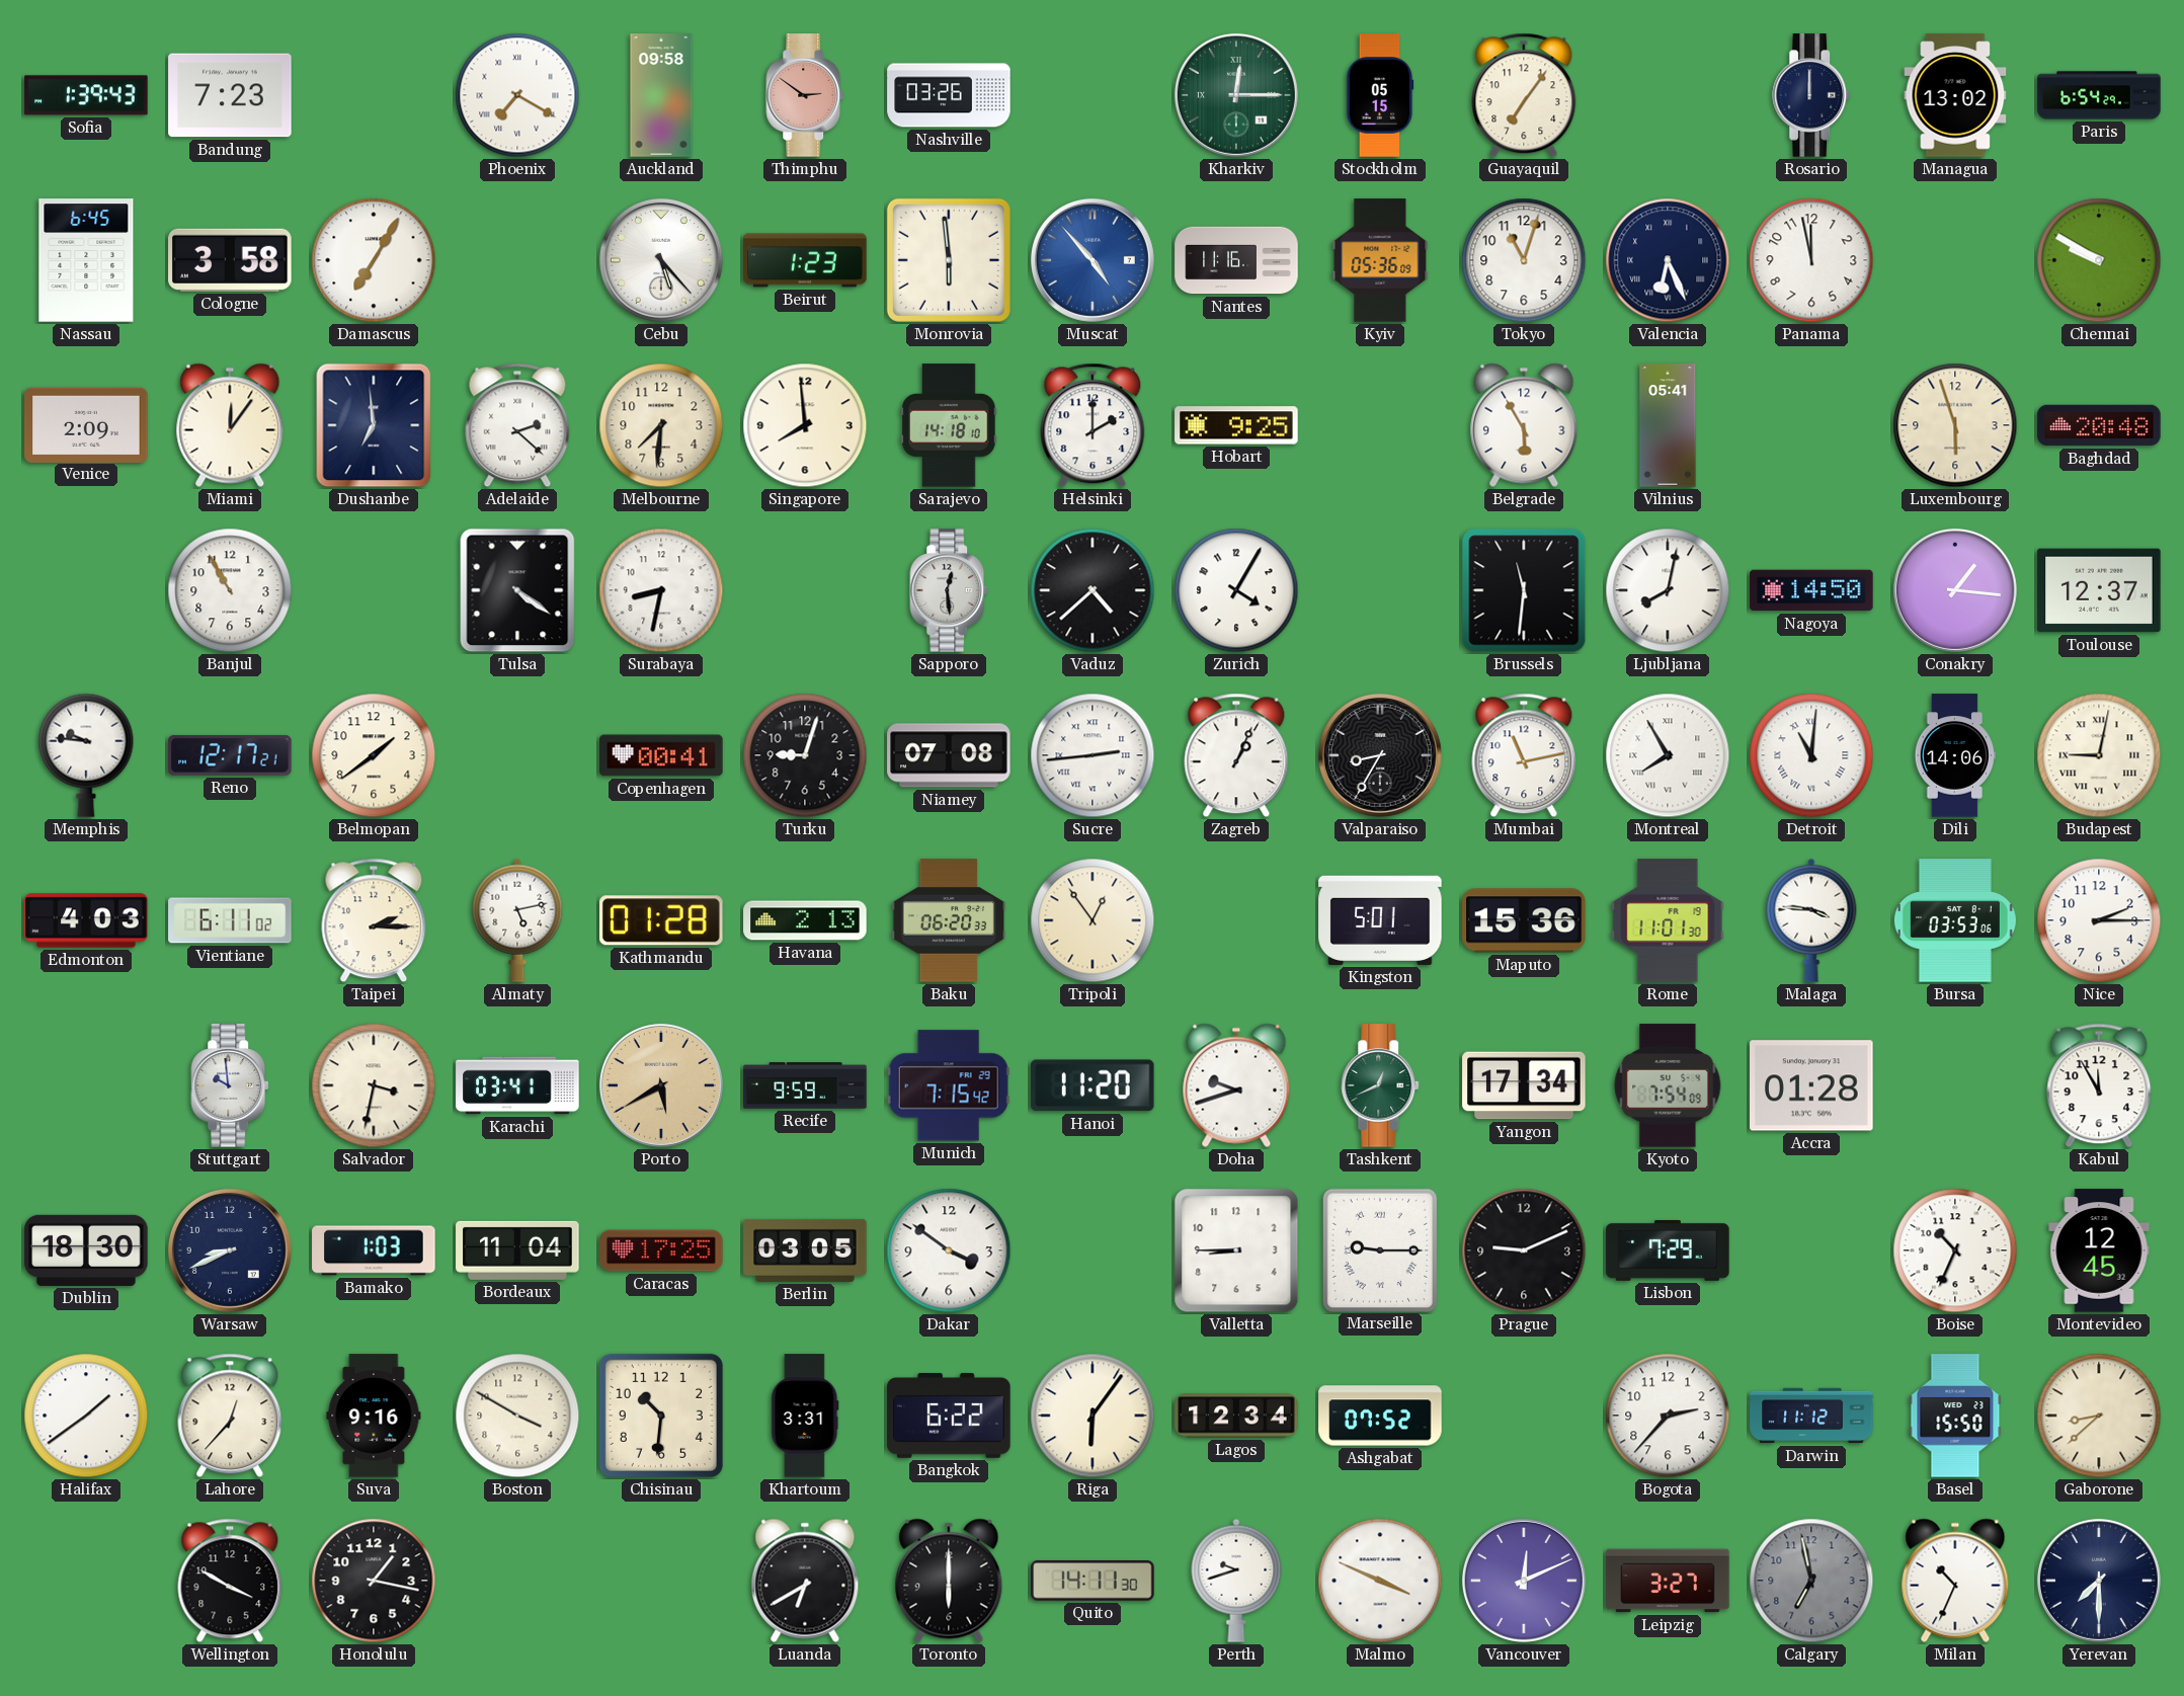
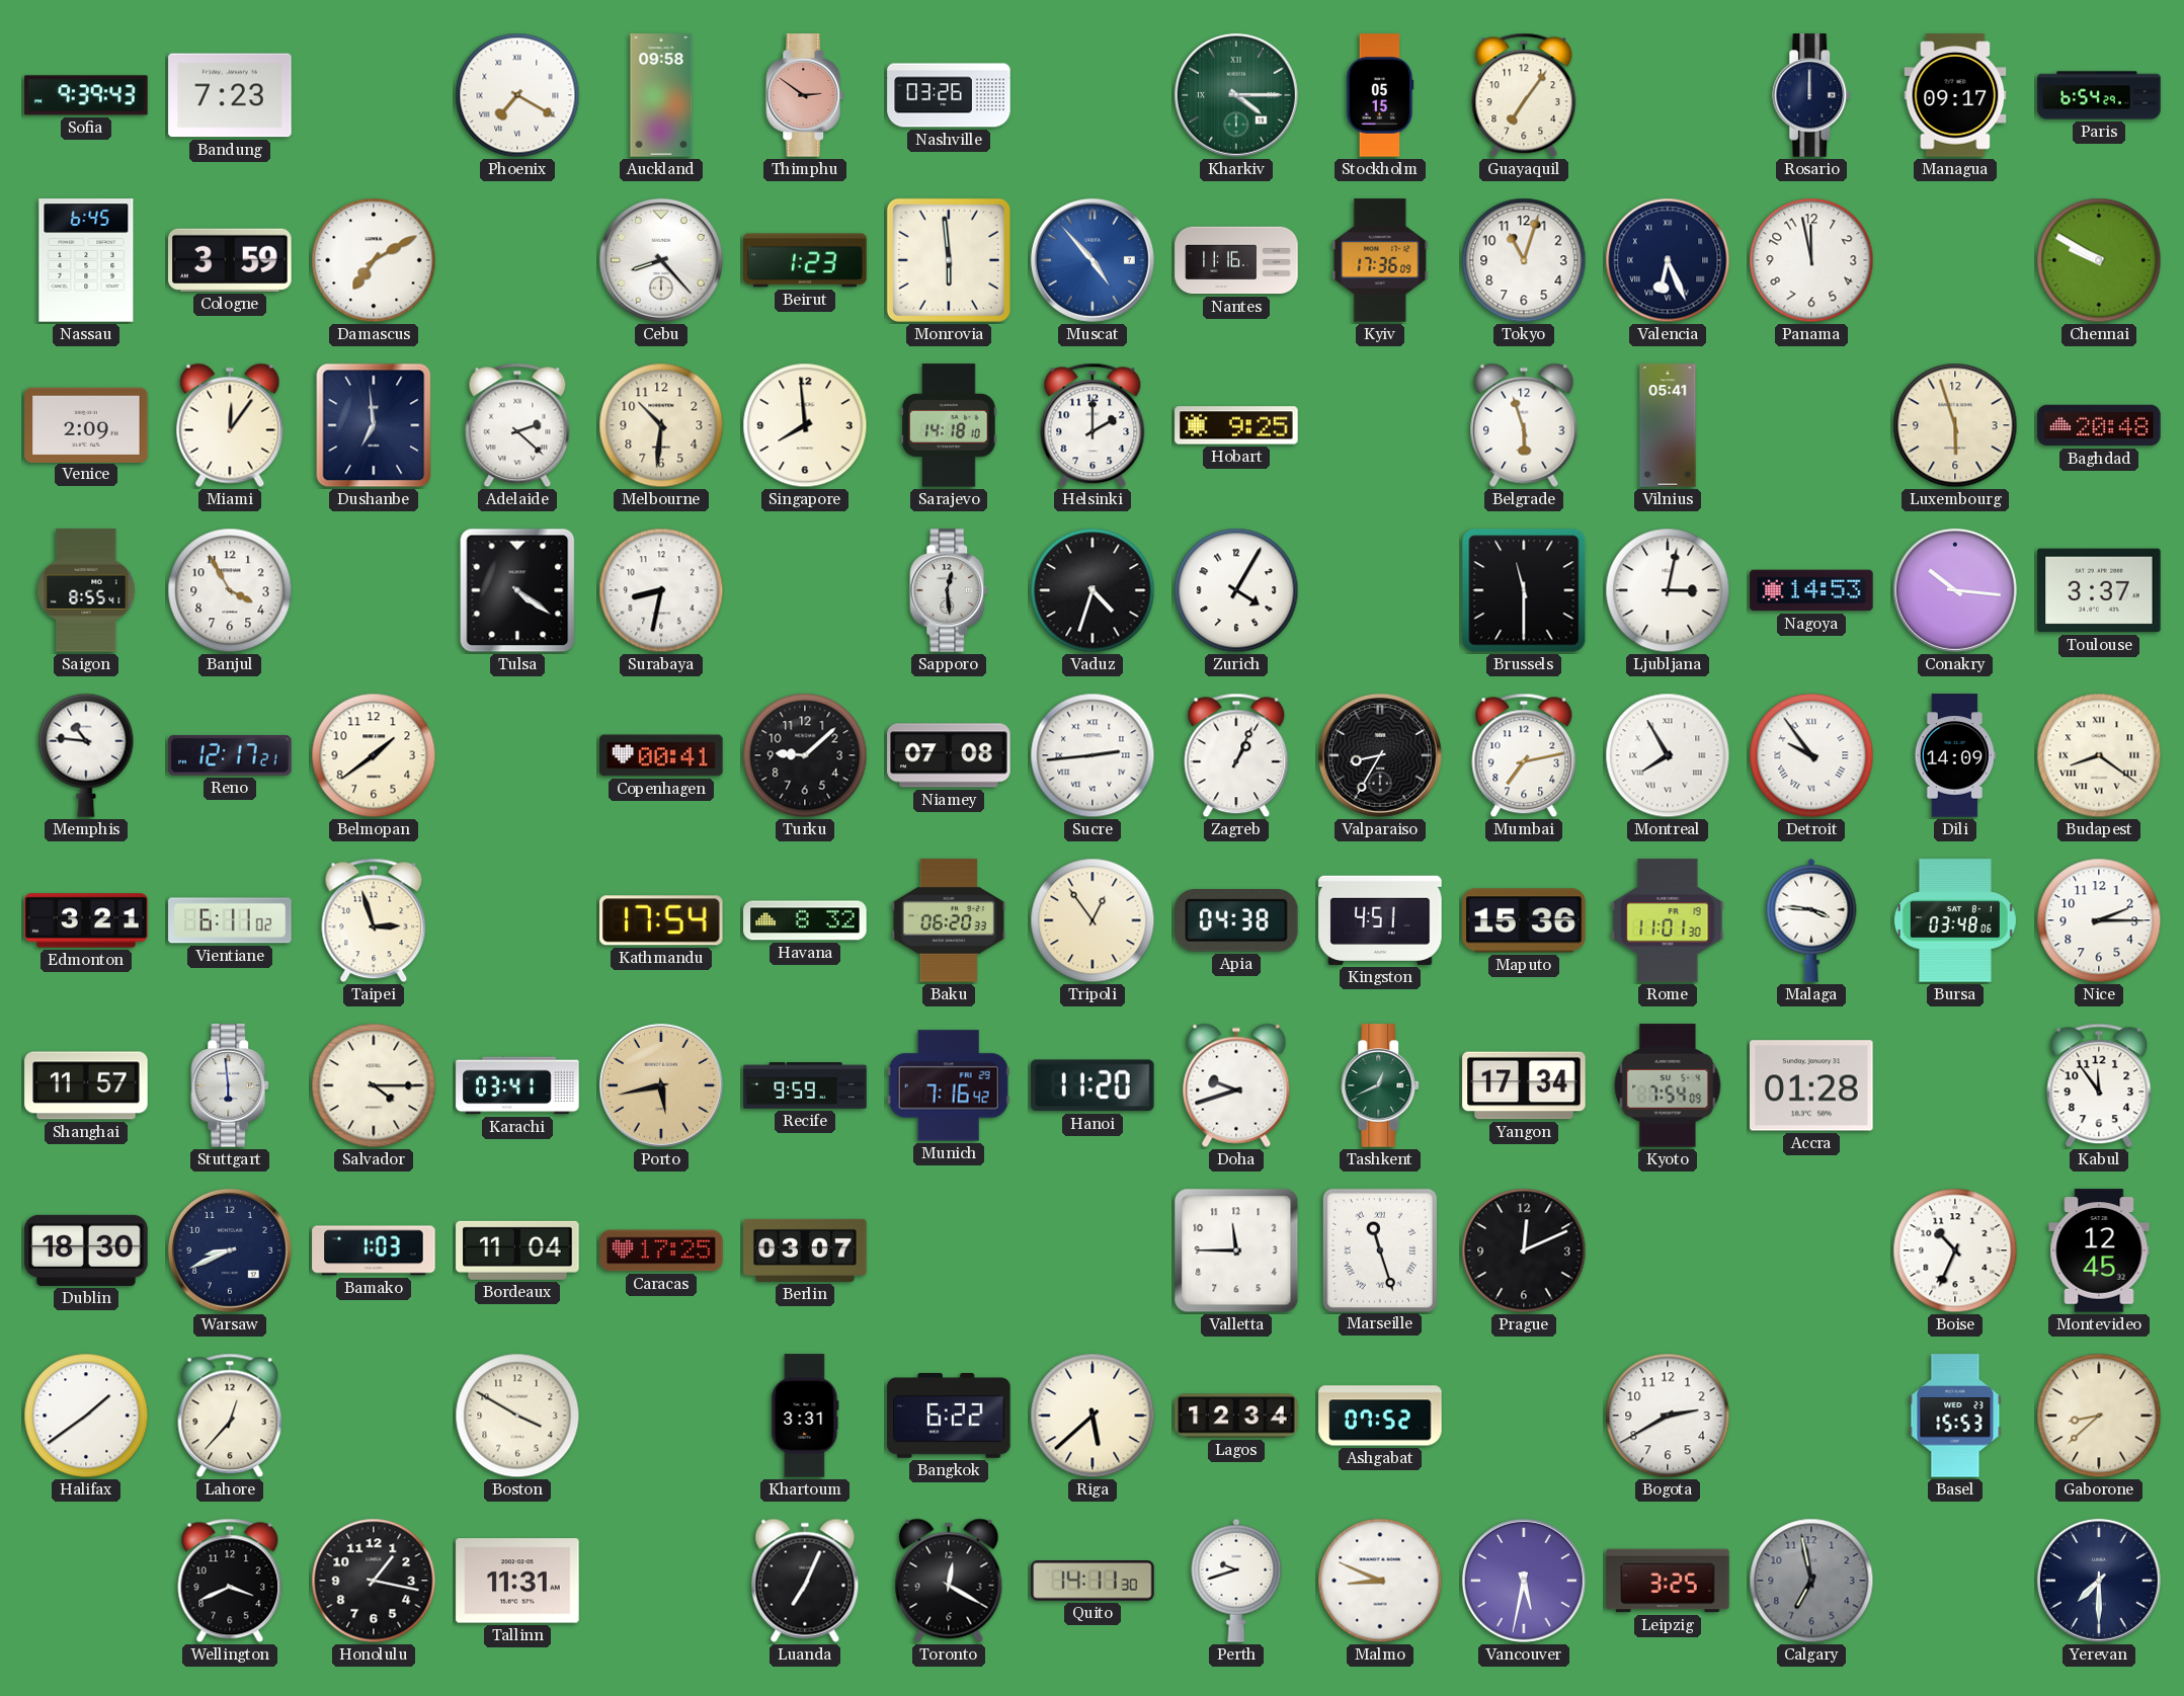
Sofia: 1:39 -> 9:39
Kharkiv: 12:15 -> 4:15
Managua: 13:02 -> 09:17
Cologne: 3:58 -> 3:59
Damascus: 7:05 -> 7:10
Cebu: 5:23 -> 8:23
Kyiv: 05:36 -> 17:36
Melbourne: 7:31 -> 10:31
Belgrade: 5:55 -> 5:57
Saigon: none -> 8:55
Banjul: 10:55 -> 3:55
Vaduz: 4:38 -> 4:33
Brussels: 11:31 -> 11:30
Ljubljana: 8:02 -> 3:02
Nagoya: 14:50 -> 14:53
Conakry: 1:16 -> 10:16
Toulouse: 12:37 -> 3:37
Memphis: 9:46 -> 10:46
Turku: 9:03 -> 9:08
Mumbai: 11:13 -> 7:13
Detroit: 11:01 -> 9:54
Dili: 14:06 -> 14:09
Budapest: 9:02 -> 8:21
Edmonton: 4:03 -> 3:21
Taipei: 2:15 -> 2:57
Almaty: 5:13 -> none
Kathmandu: 01:28 -> 17:54
Havana: 2:13 -> 8:32
Apia: none -> 04:38
Kingston: 5:01 -> 4:51
Bursa: 03:53 -> 03:48
Shanghai: none -> 11:57
Stuttgart: 9:59 -> 5:59
Salvador: 3:32 -> 4:15
Porto: 5:40 -> 5:43
Munich: 7:15 -> 7:16
Kabul: 11:55 -> 11:54
Berlin: 03:05 -> 03:07
Dakar: 3:51 -> none
Valletta: 8:45 -> 11:45
Marseille: 9:15 -> 11:27
Prague: 9:11 -> 12:11
Lisbon: 7:29 -> none
Suva: 9:16 -> none
Chisinau: 10:31 -> none
Riga: 6:06 -> 5:38
Bogota: 2:37 -> 2:40
Darwin: 11:12 -> none
Basel: 15:50 -> 15:53
Wellington: 3:50 -> 3:41
Tallinn: none -> 11:31
Luanda: 6:40 -> 7:04
Toronto: 6:00 -> 12:20
Malmo: 3:49 -> 8:49
Vancouver: 12:11 -> 5:32
Leipzig: 3:27 -> 3:25
Milan: 10:34 -> none
